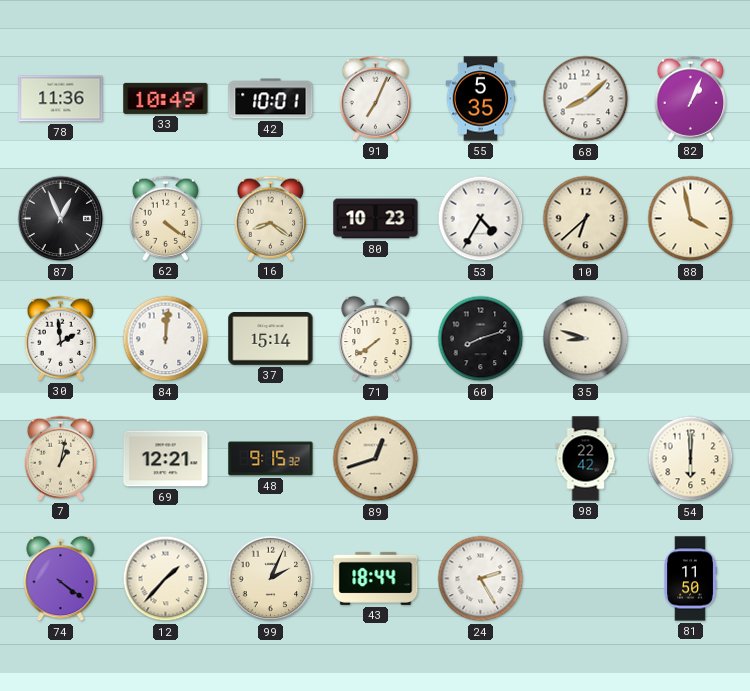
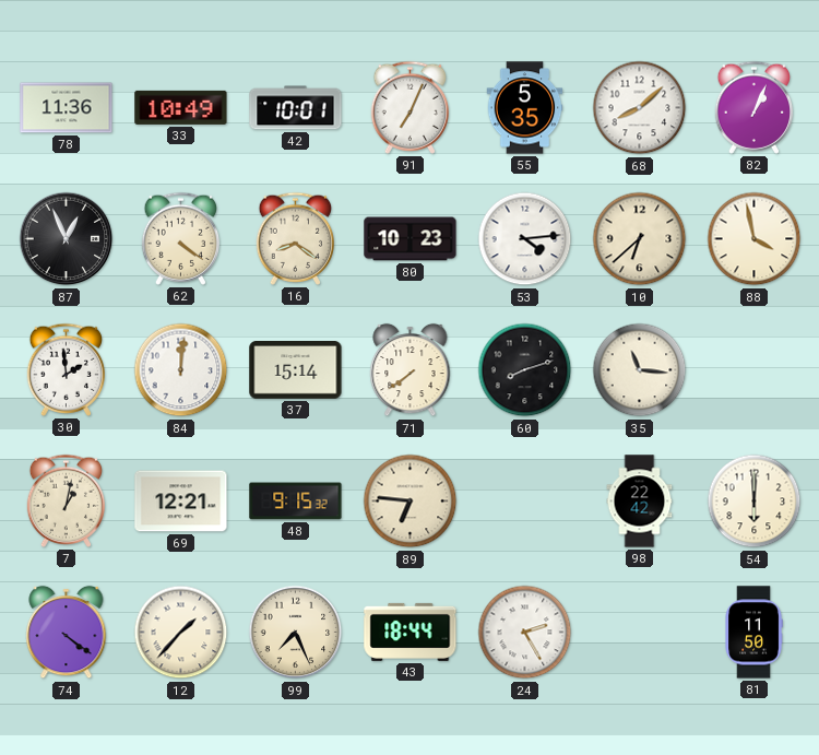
53: 4:35 -> 4:14
35: 8:48 -> 11:16
89: 12:42 -> 6:46
99: 2:04 -> 7:26
